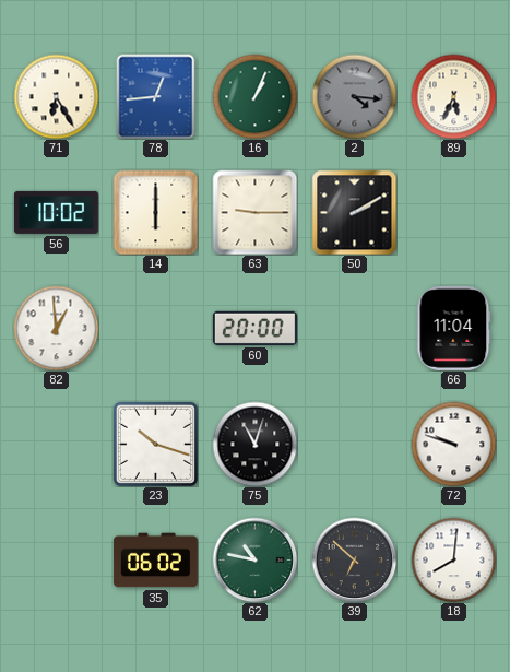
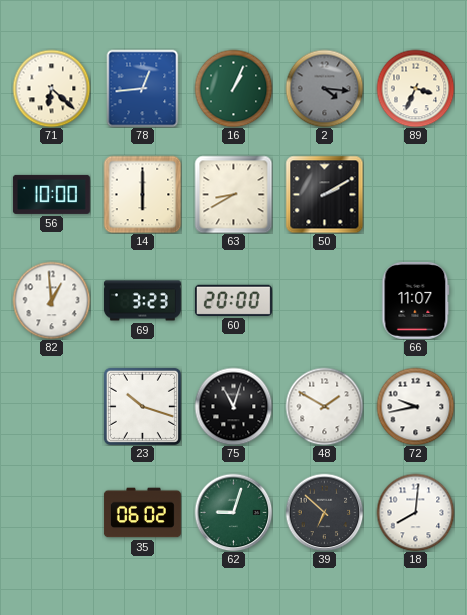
71: 6:25 -> 6:22
89: 5:34 -> 3:34
56: 10:02 -> 10:00
63: 9:15 -> 8:40
69: none -> 3:23
66: 11:04 -> 11:07
48: none -> 1:50
72: 9:48 -> 9:43
62: 10:47 -> 9:03
